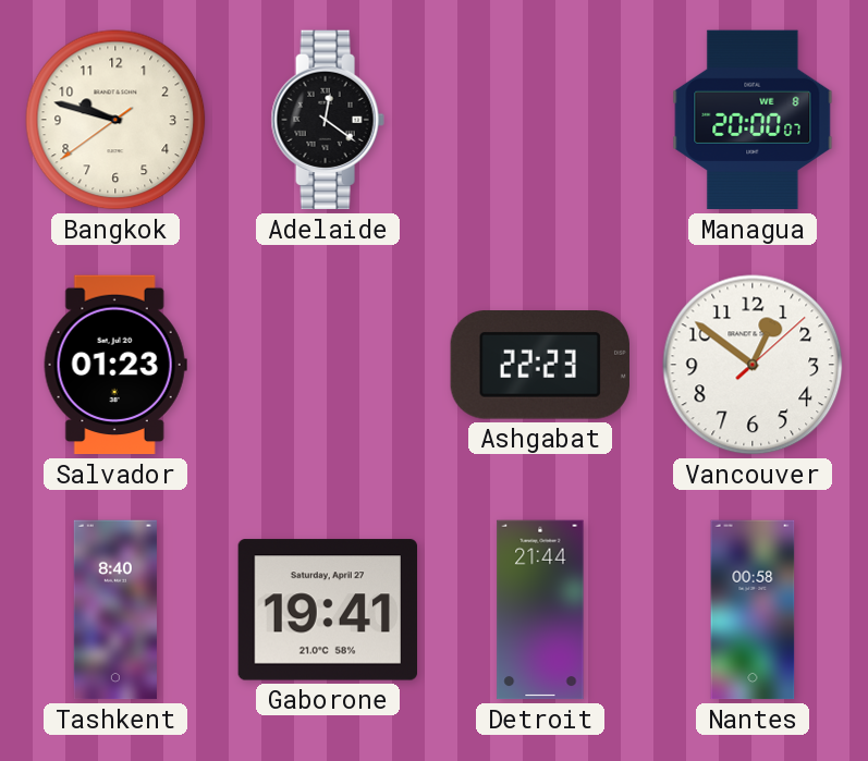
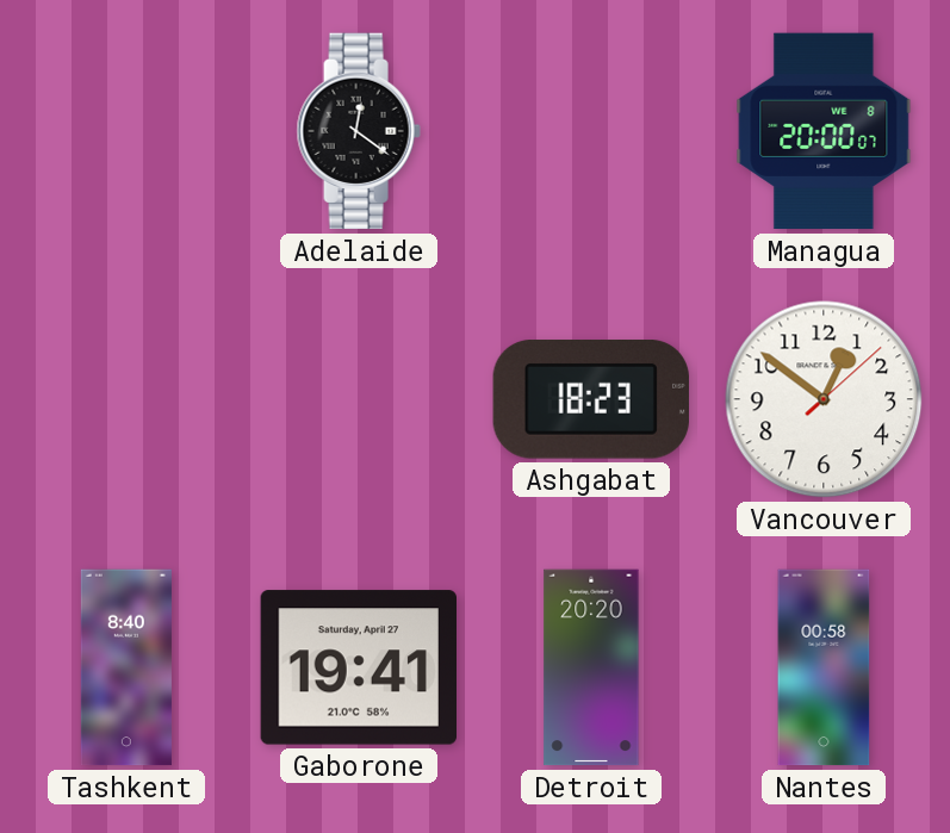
Bangkok: 9:47 -> none
Salvador: 01:23 -> none
Ashgabat: 22:23 -> 18:23
Detroit: 21:44 -> 20:20
